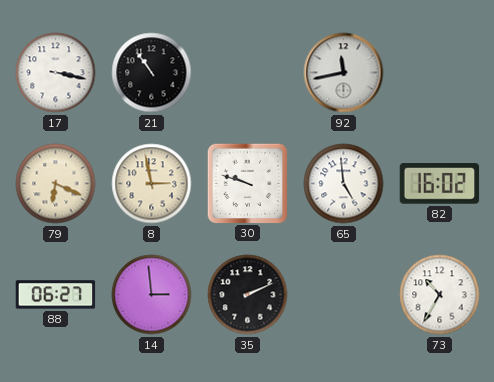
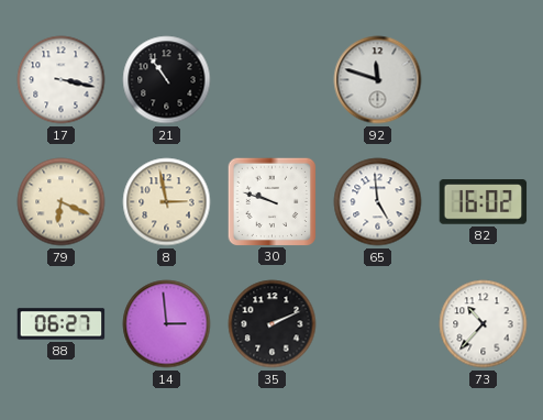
92: 11:43 -> 11:48
73: 10:35 -> 10:37
